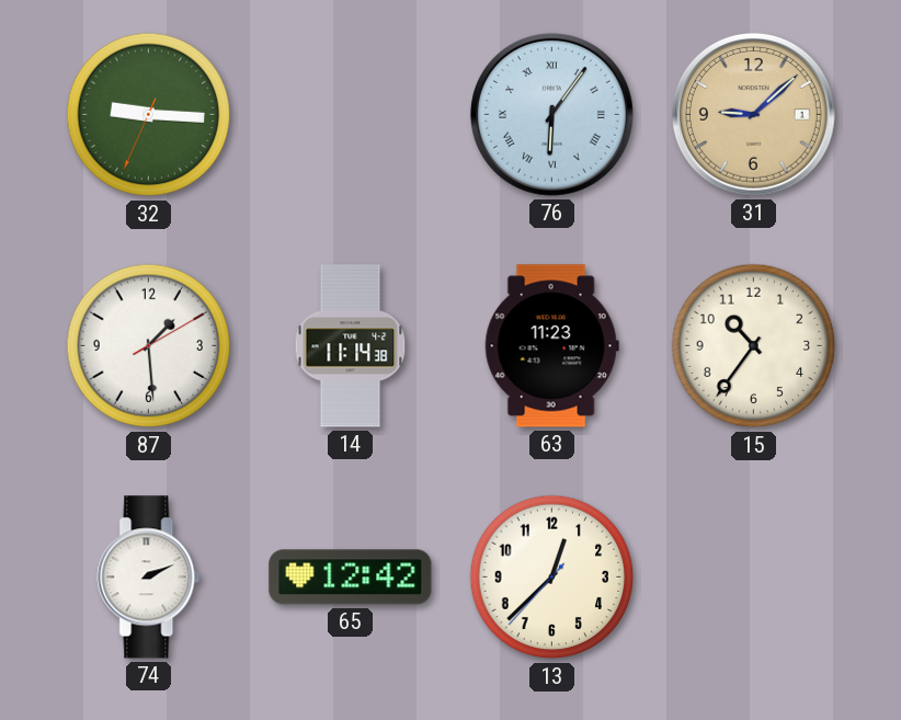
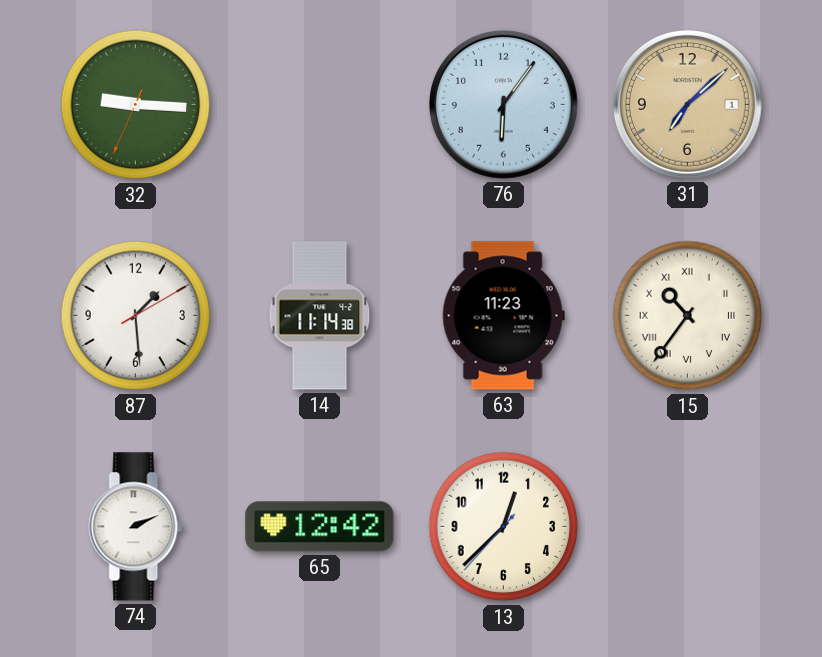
76 numerals: Roman -> Arabic
31: 9:08 -> 7:08
15 numerals: Arabic -> Roman
